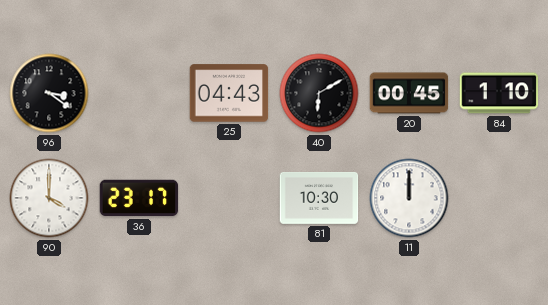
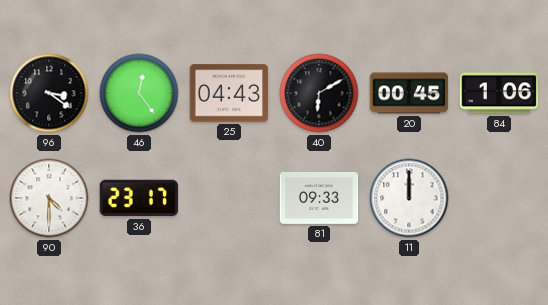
46: none -> 12:24
84: 1:10 -> 1:06
90: 4:00 -> 4:30
81: 10:30 -> 09:33
